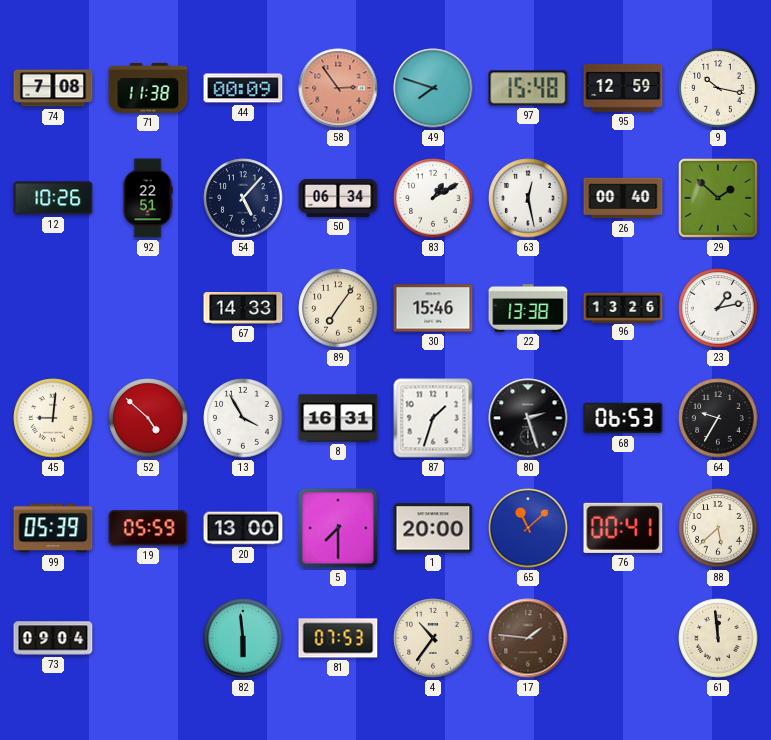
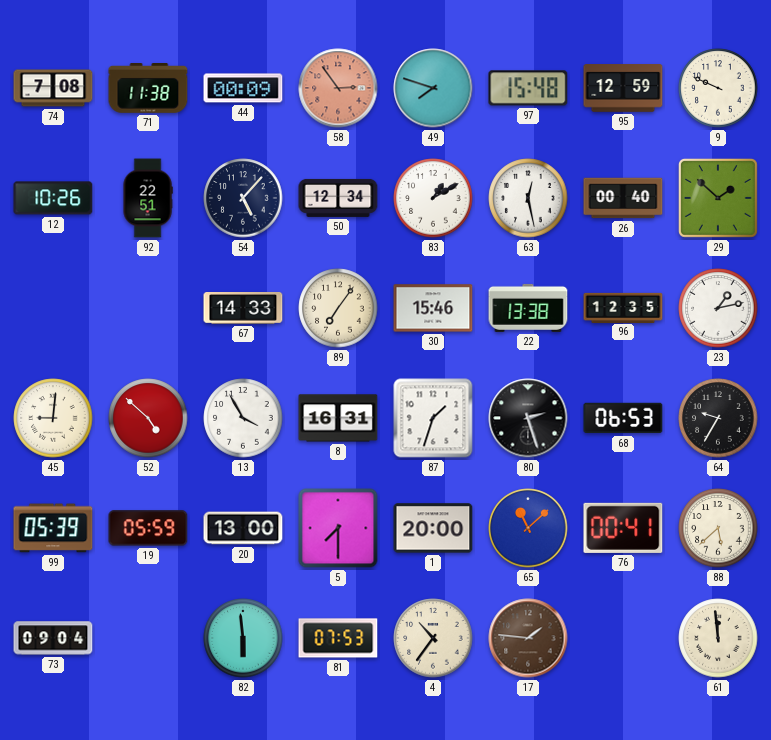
9: 10:17 -> 9:49
50: 06:34 -> 12:34
96: 13:26 -> 12:35
